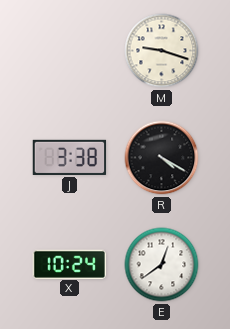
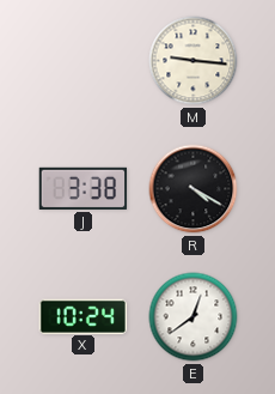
M: 9:18 -> 9:16
